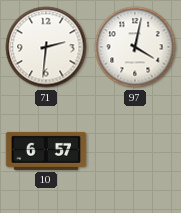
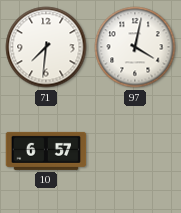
71: 2:31 -> 7:31
